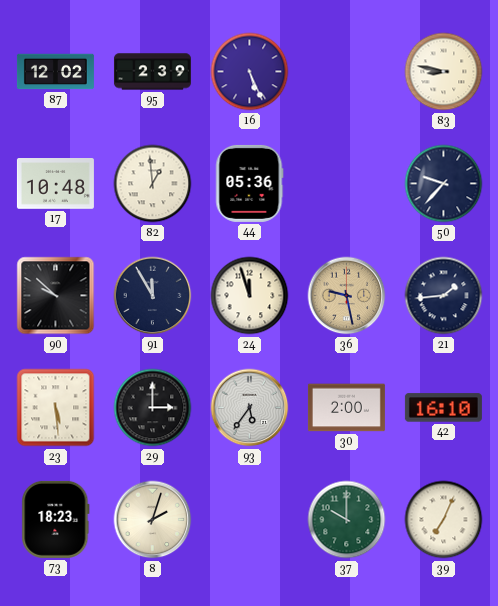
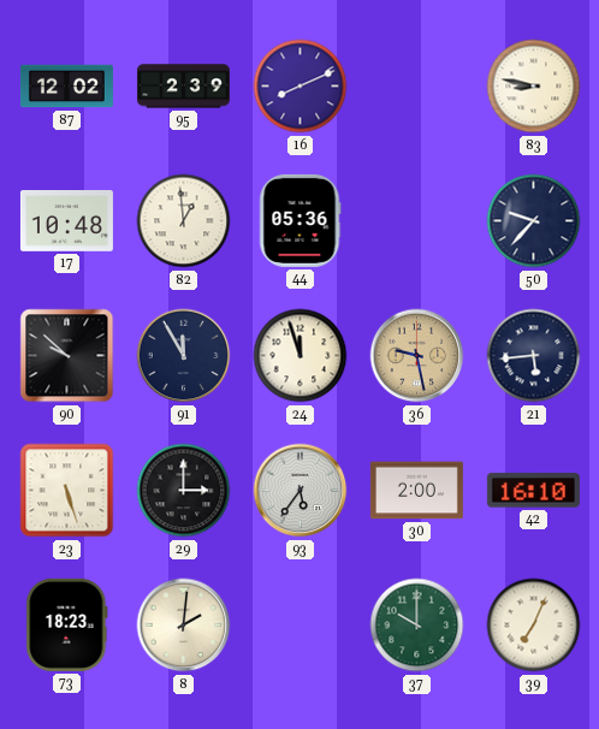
16: 5:26 -> 8:11
21: 1:44 -> 5:44
23: 5:29 -> 5:27
8: 2:03 -> 2:01
